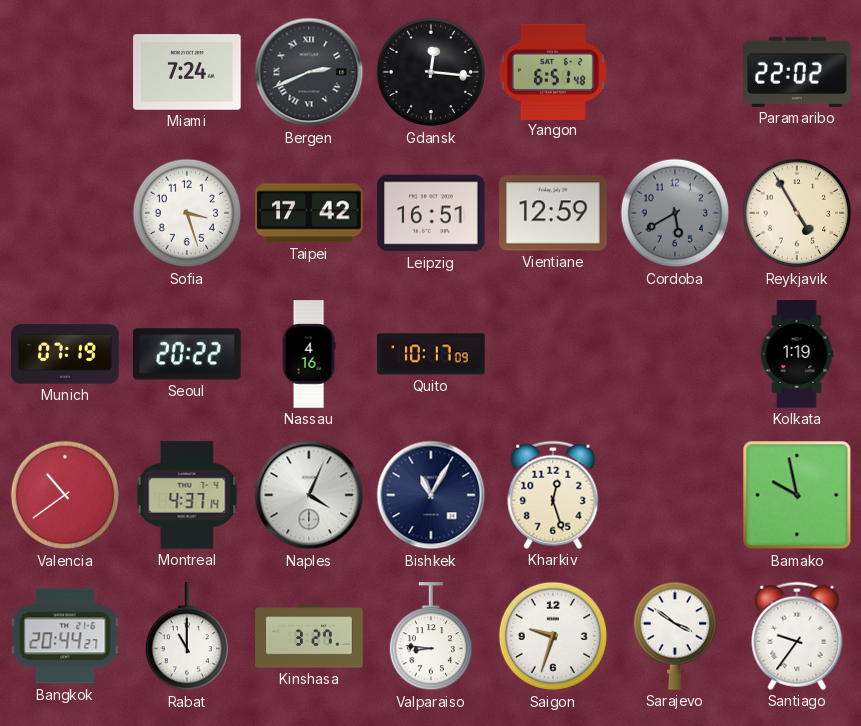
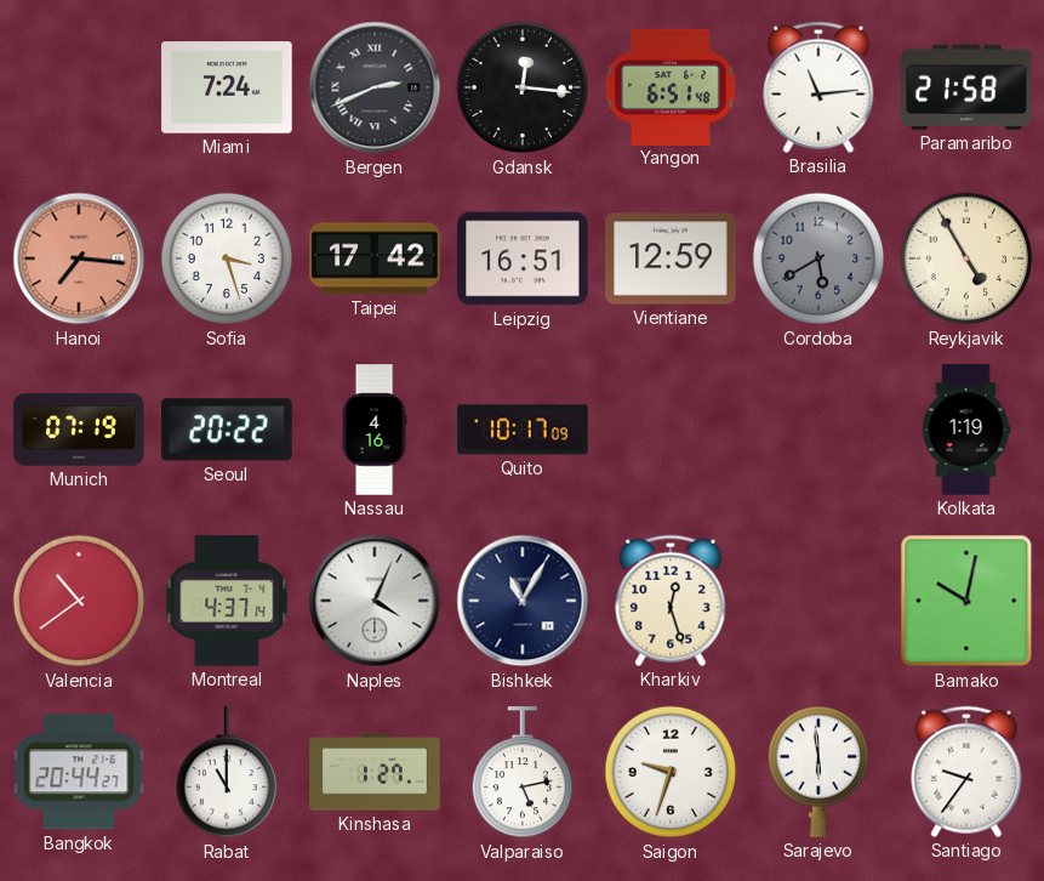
Brasilia: none -> 11:14
Paramaribo: 22:02 -> 21:58
Hanoi: none -> 7:16
Bamako: 9:58 -> 10:02
Kinshasa: 3:27 -> 1:27
Valparaiso: 8:46 -> 5:13
Sarajevo: 3:51 -> 5:59
